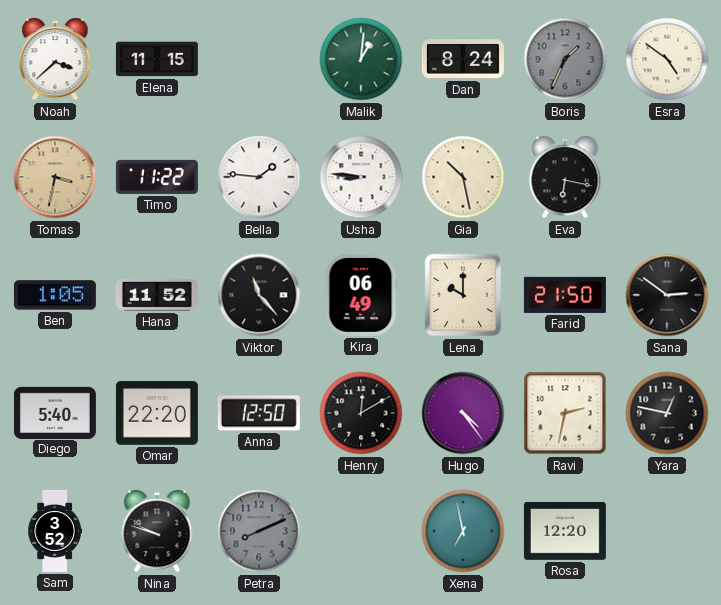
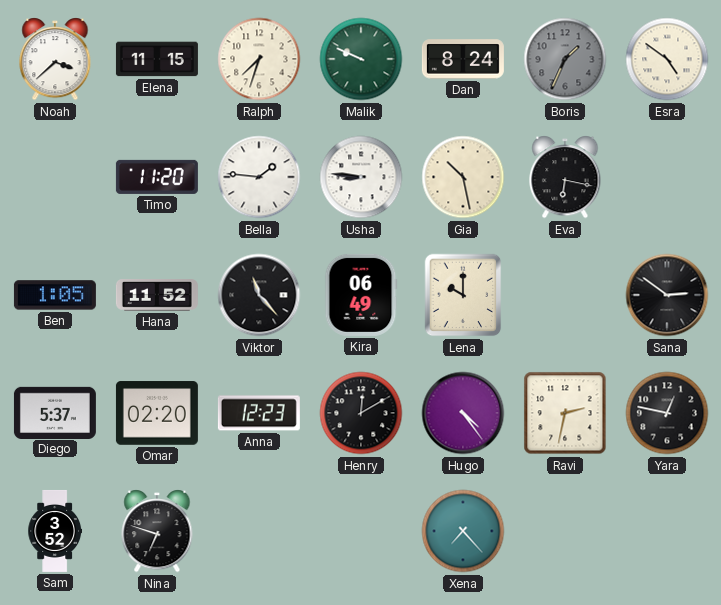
Ralph: none -> 7:33
Malik: 1:01 -> 9:49
Tomas: 3:32 -> none
Timo: 11:22 -> 11:20
Farid: 21:50 -> none
Diego: 5:40 -> 5:37
Omar: 22:20 -> 02:20
Anna: 12:50 -> 12:23
Nina: 9:48 -> 6:48
Petra: 8:11 -> none
Xena: 6:58 -> 7:23
Rosa: 12:20 -> none
